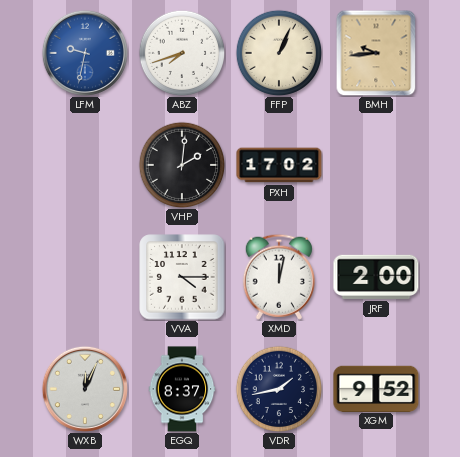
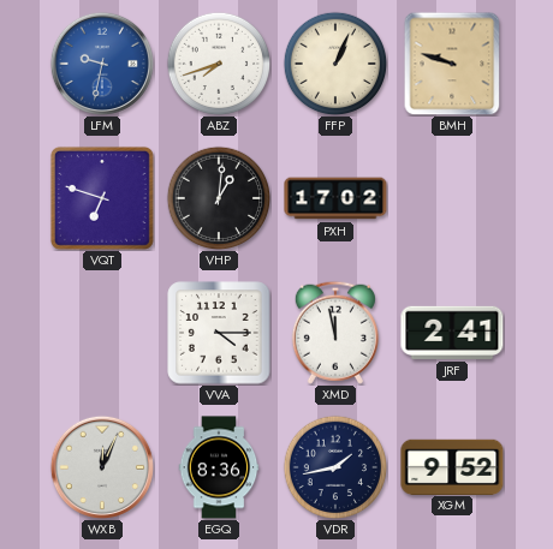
BMH: 9:44 -> 9:48
VQT: none -> 6:48
VHP: 2:01 -> 1:01
XMD: 12:02 -> 11:58
JRF: 2:00 -> 2:41
EGQ: 8:37 -> 8:36
